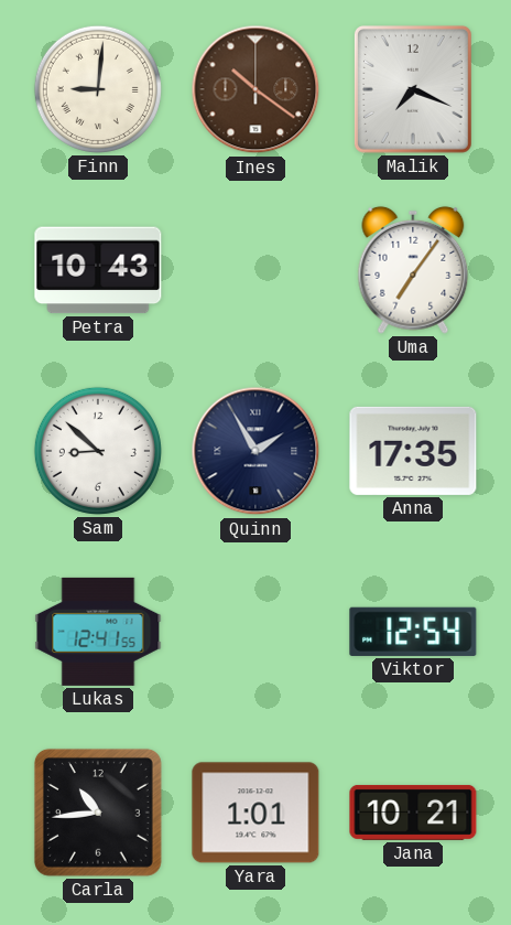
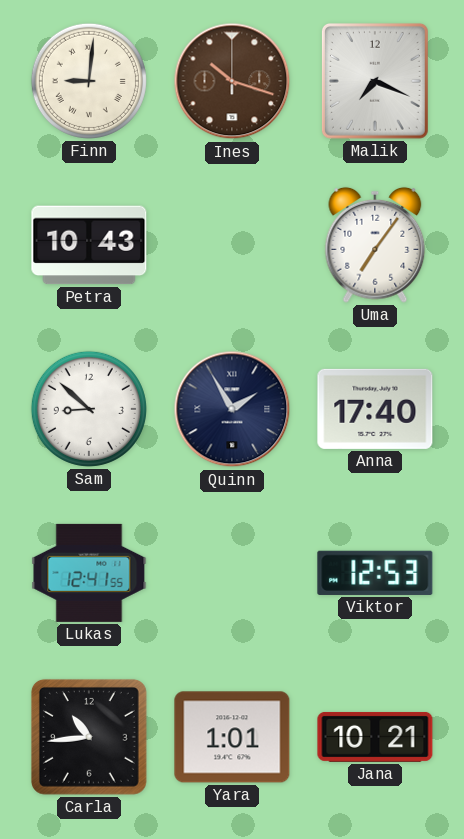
Ines: 10:21 -> 10:18
Anna: 17:35 -> 17:40
Viktor: 12:54 -> 12:53
